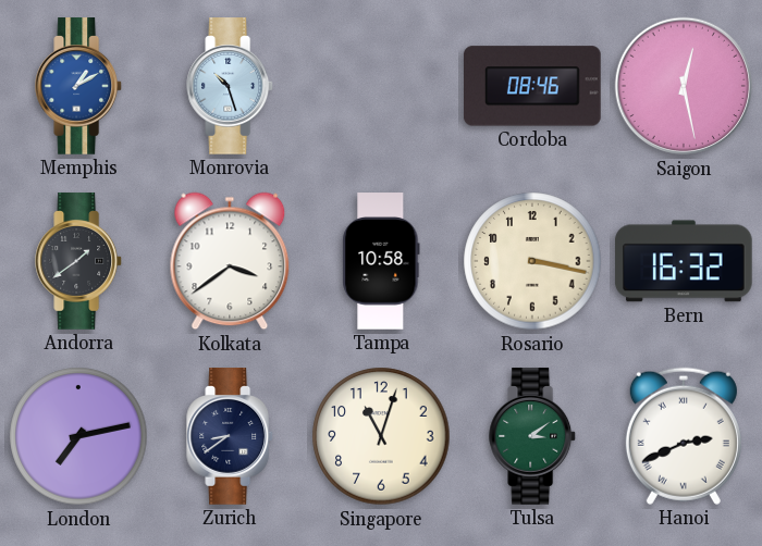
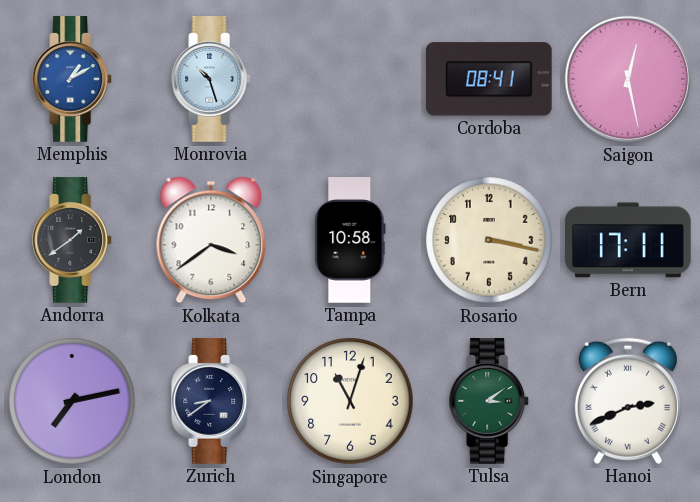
Cordoba: 08:46 -> 08:41
Bern: 16:32 -> 17:11
